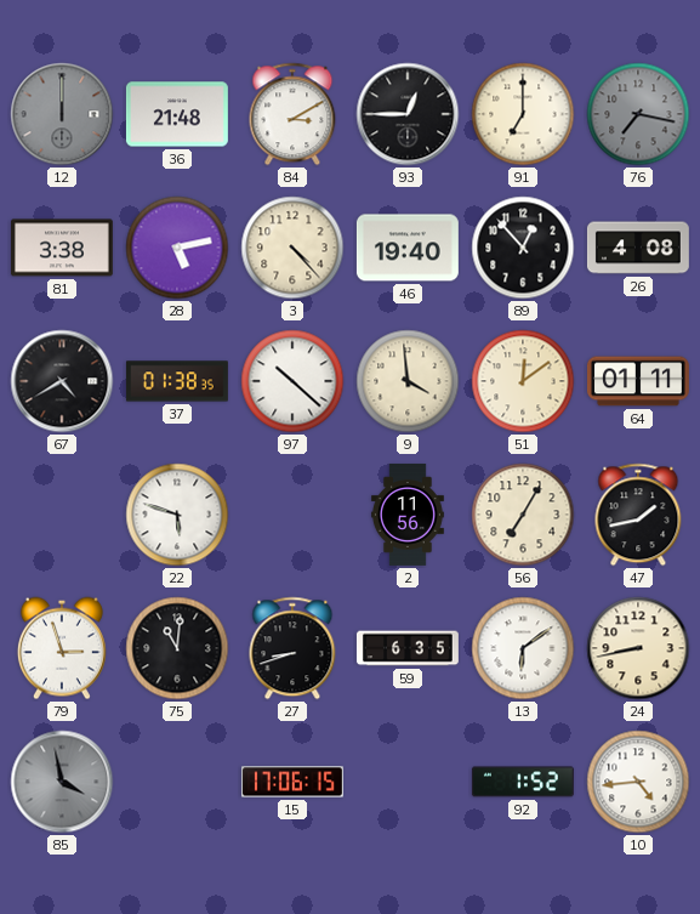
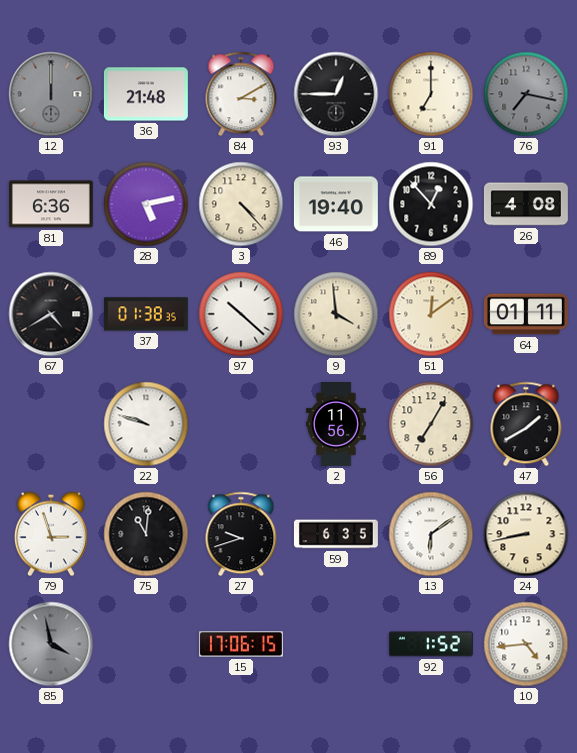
81: 3:38 -> 6:36
22: 5:48 -> 9:48
47: 1:43 -> 1:40
27: 8:42 -> 9:42
